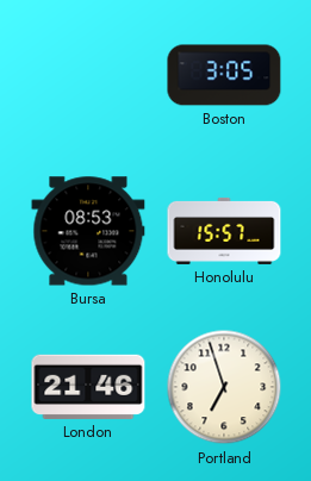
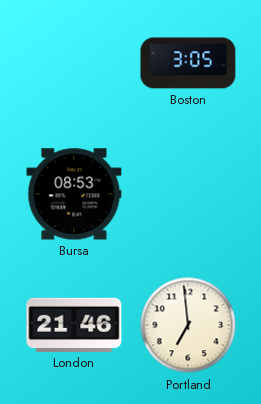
Honolulu: 15:57 -> none
Portland: 6:57 -> 6:59
